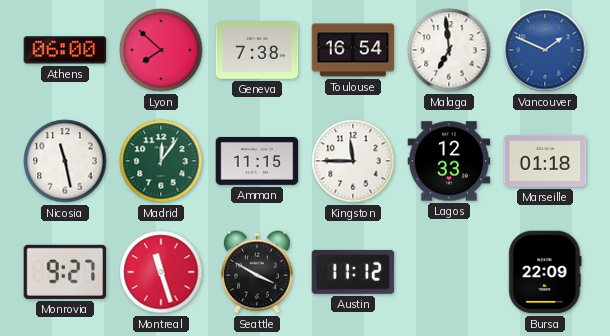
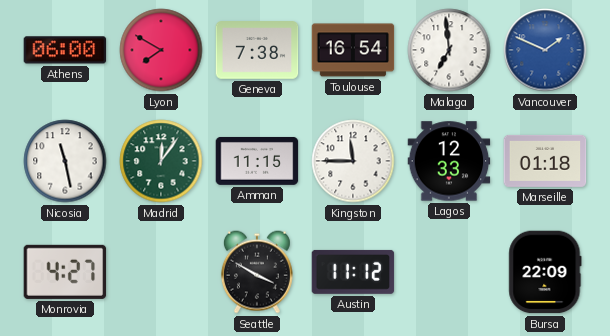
Lyon: 7:52 -> 7:50
Monrovia: 9:27 -> 4:27
Montreal: 11:27 -> none
